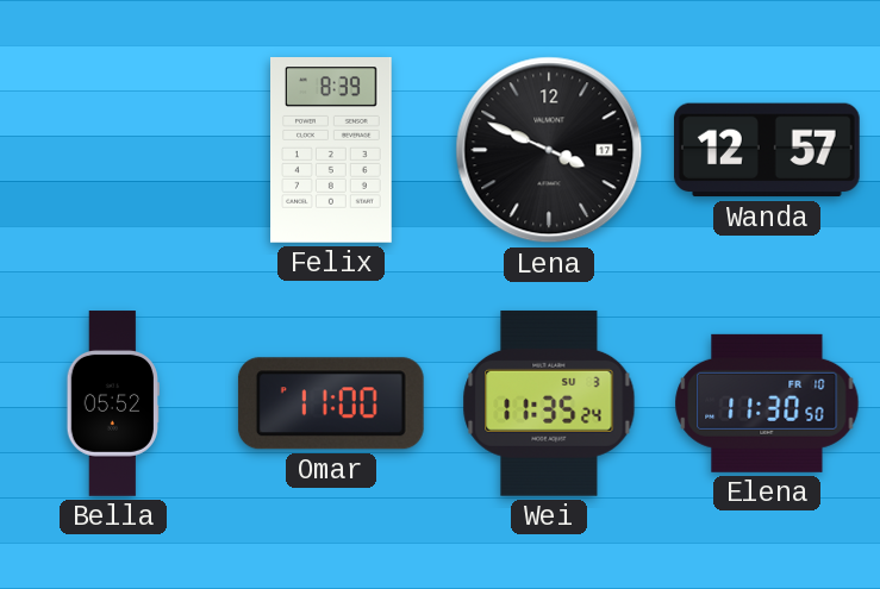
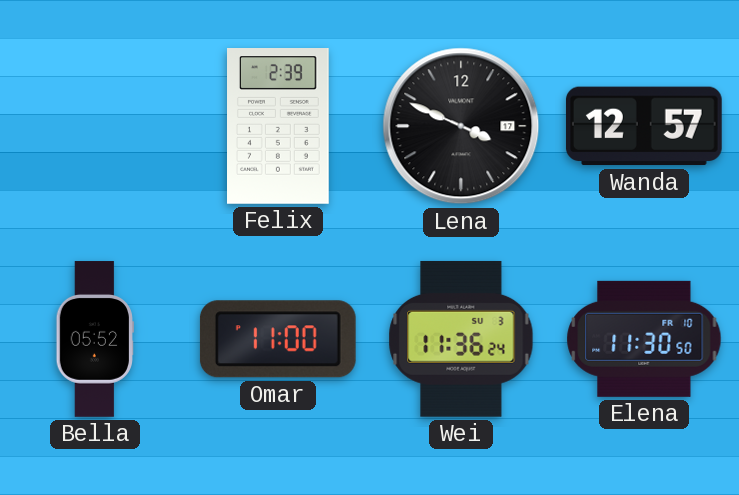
Felix: 8:39 -> 2:39
Wei: 11:35 -> 11:36
